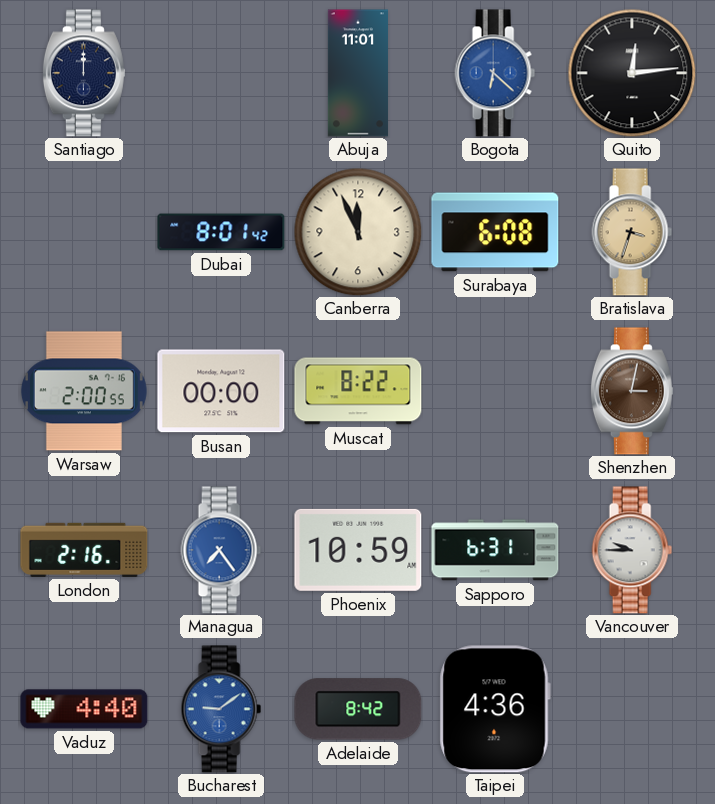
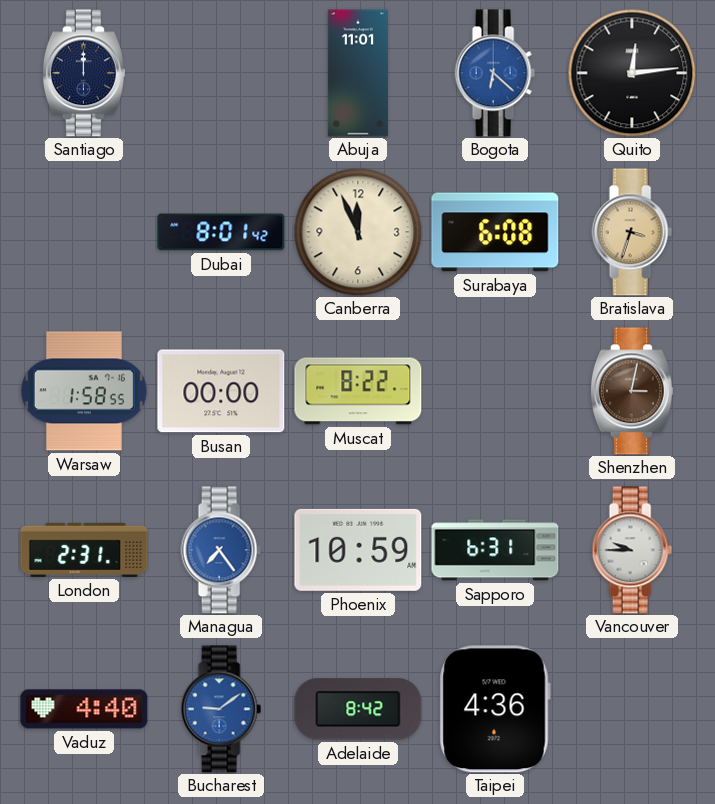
Warsaw: 2:00 -> 1:58
London: 2:16 -> 2:31
